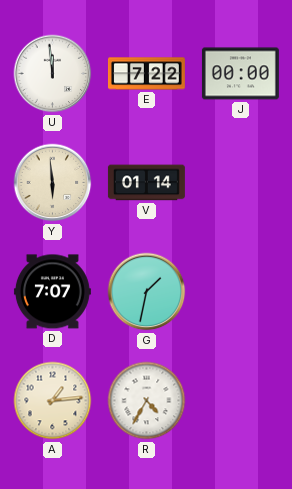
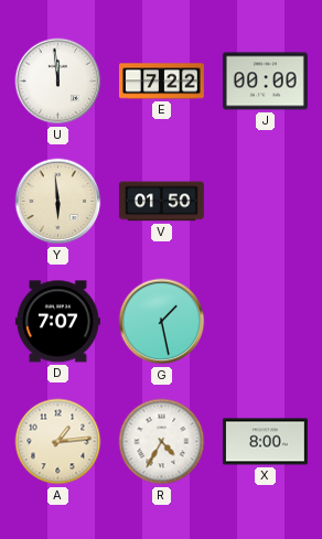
V: 01:14 -> 01:50
G: 1:32 -> 1:28
X: none -> 8:00
